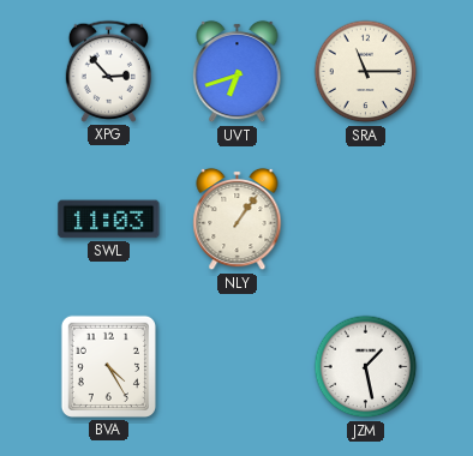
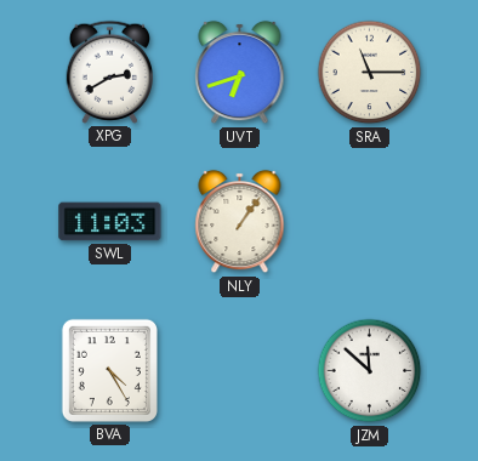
XPG: 2:53 -> 2:40
JZM: 1:28 -> 11:52
